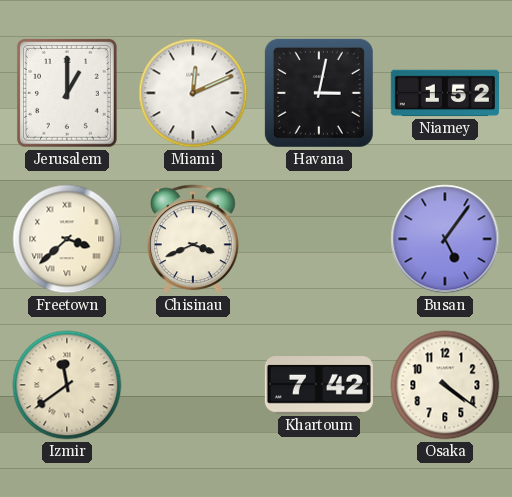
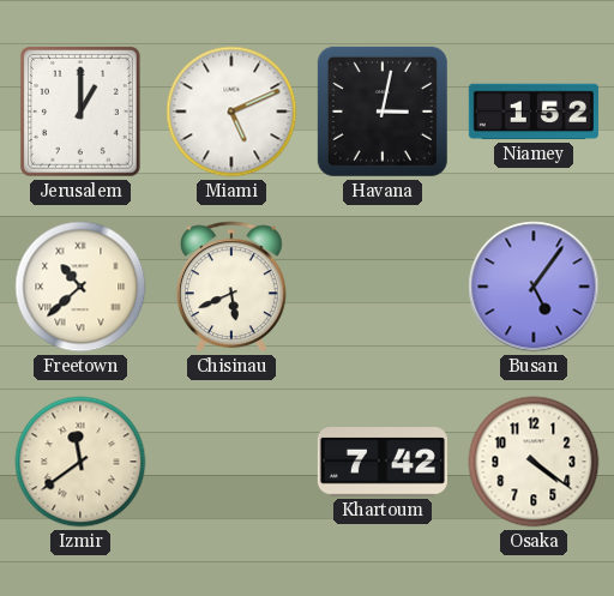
Miami: 12:11 -> 5:11
Freetown: 3:38 -> 10:38
Chisinau: 3:41 -> 5:41
